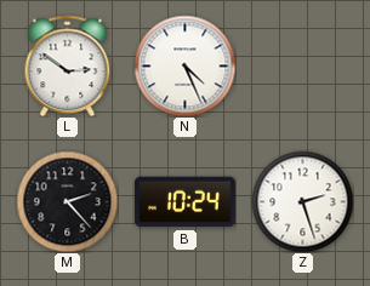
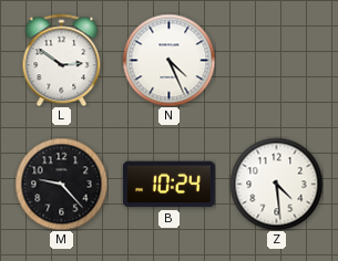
M: 2:23 -> 9:23
Z: 2:27 -> 4:29
